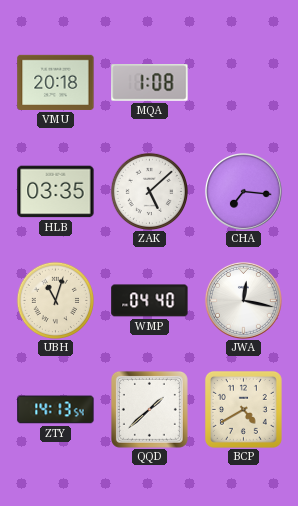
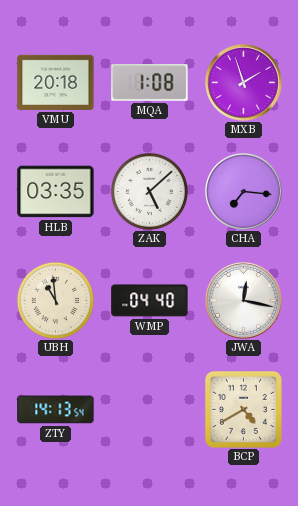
MXB: none -> 1:57
UBH: 11:03 -> 10:59
QQD: 1:38 -> none
